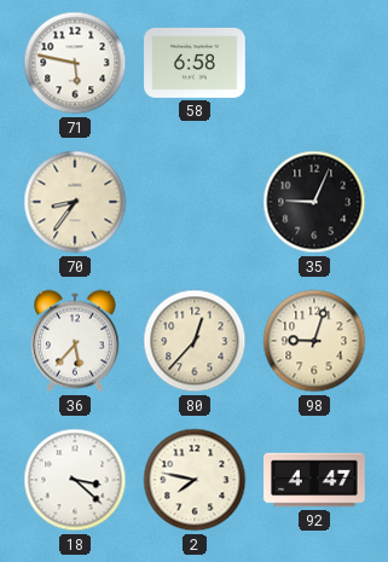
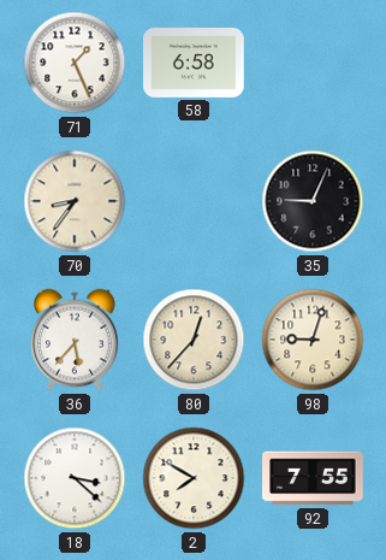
71: 5:47 -> 1:26
2: 7:47 -> 7:50
92: 4:47 -> 7:55
